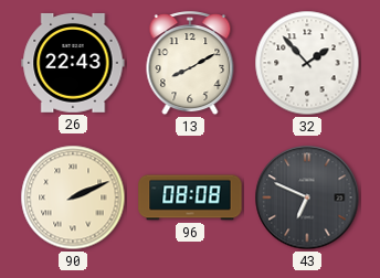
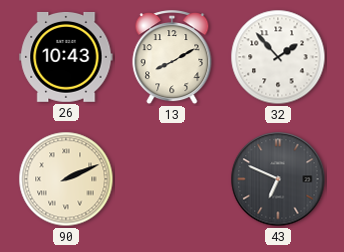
26: 22:43 -> 10:43
96: 08:08 -> none
